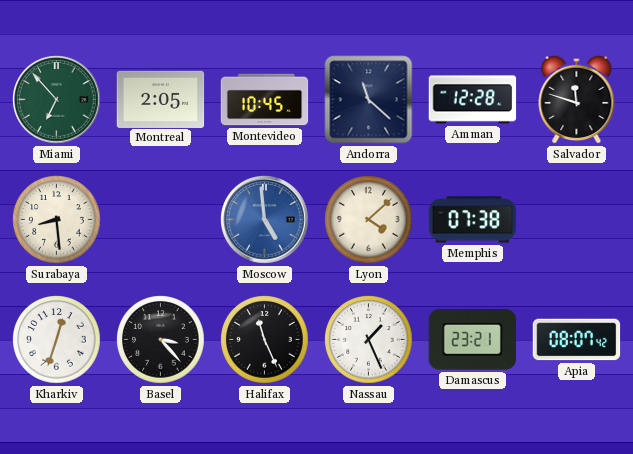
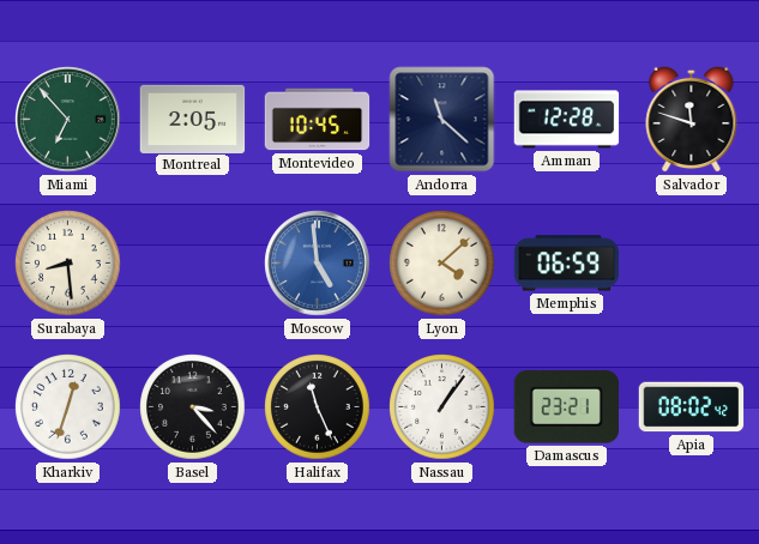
Memphis: 07:38 -> 06:59
Nassau: 1:26 -> 1:06
Apia: 08:07 -> 08:02
